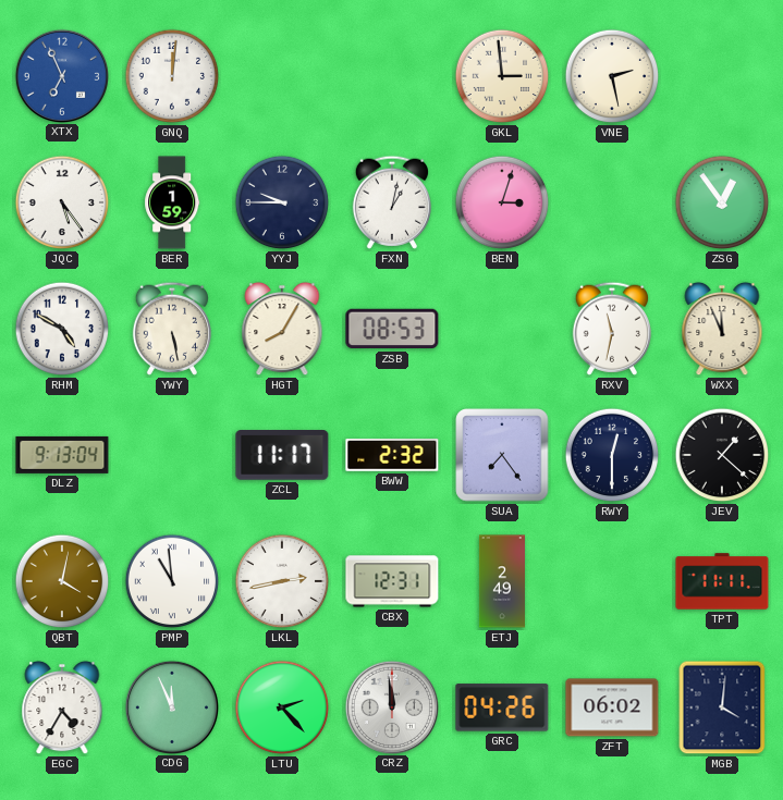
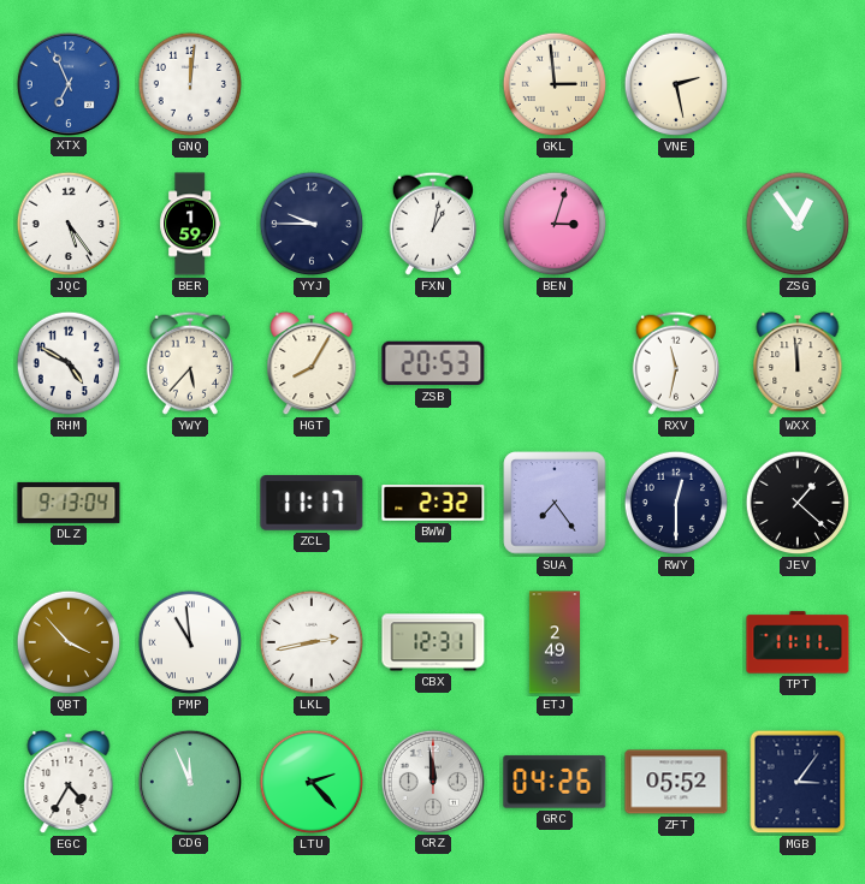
YWY: 5:28 -> 5:37
ZSB: 08:53 -> 20:53
WXX: 11:56 -> 11:59
QBT: 4:02 -> 3:53
ZFT: 06:02 -> 05:52
MGB: 4:01 -> 3:06
